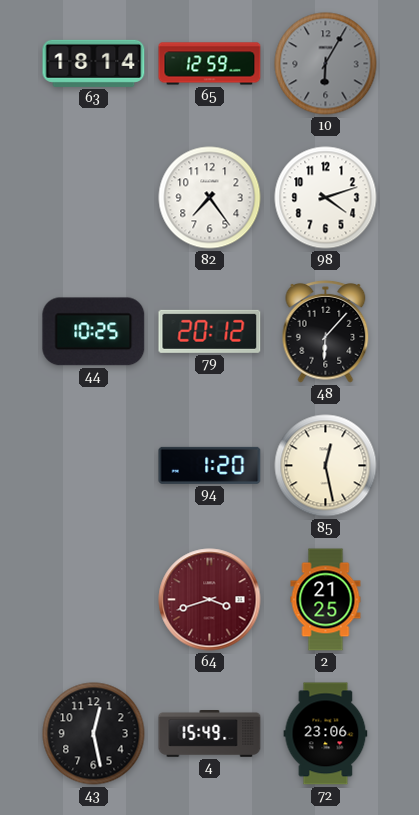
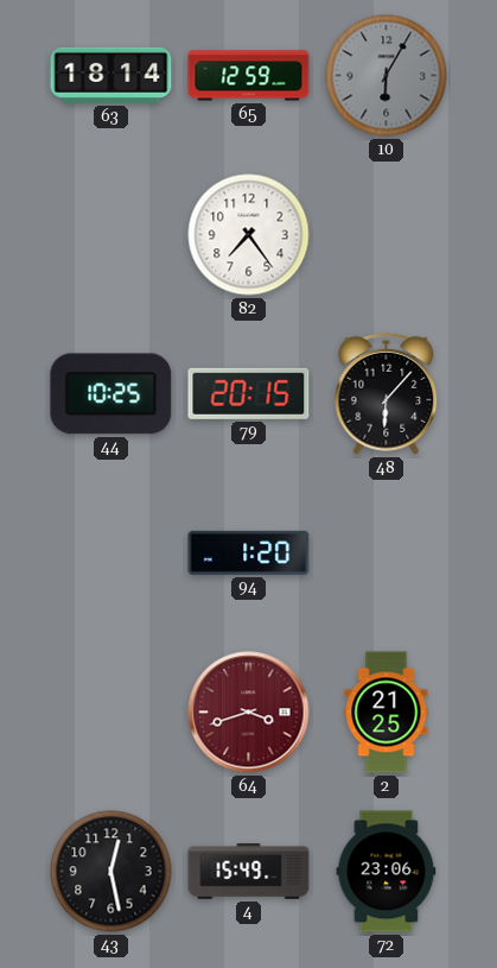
98: 4:12 -> none
79: 20:12 -> 20:15
85: 12:28 -> none
